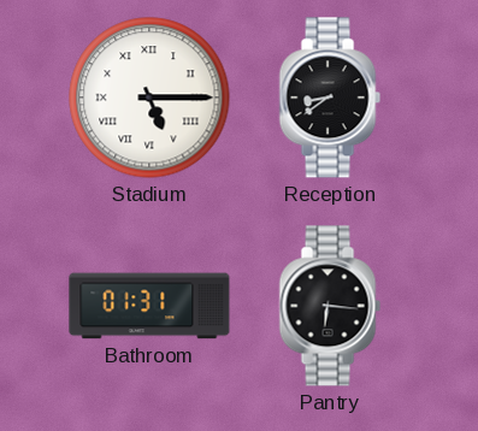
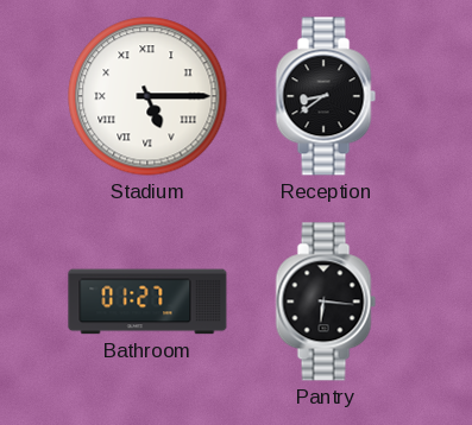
Bathroom: 01:31 -> 01:27
